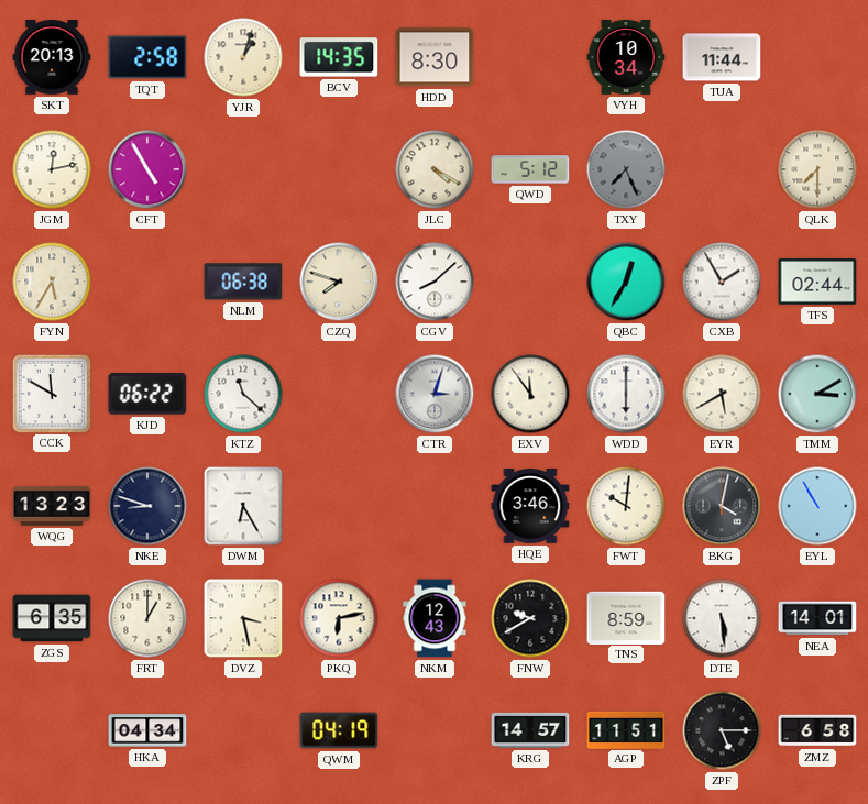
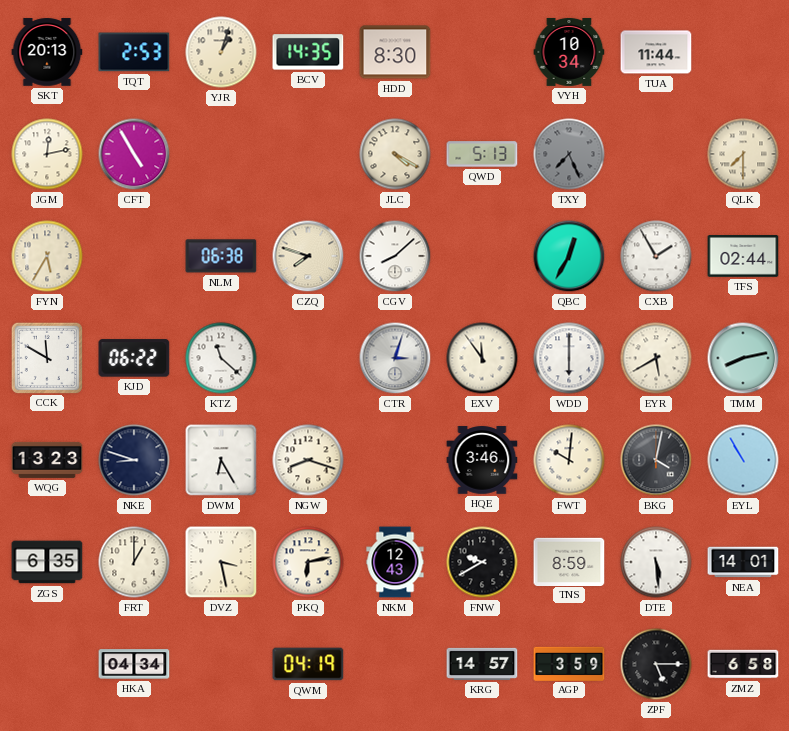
TQT: 2:58 -> 2:53
QWD: 5:12 -> 5:13
TMM: 3:10 -> 8:13
NGW: none -> 8:18
AGP: 11:51 -> 3:59
